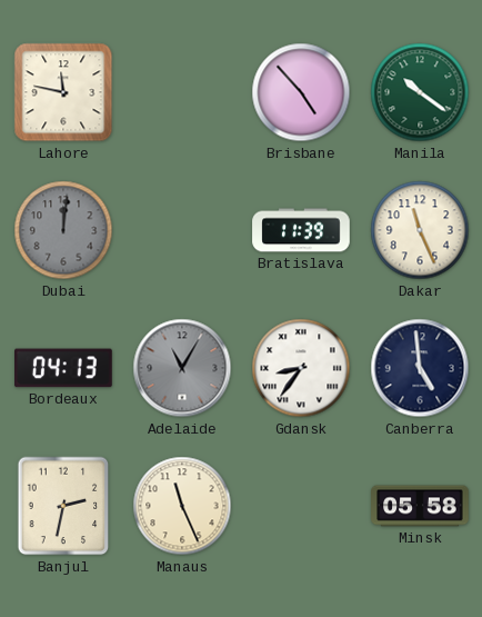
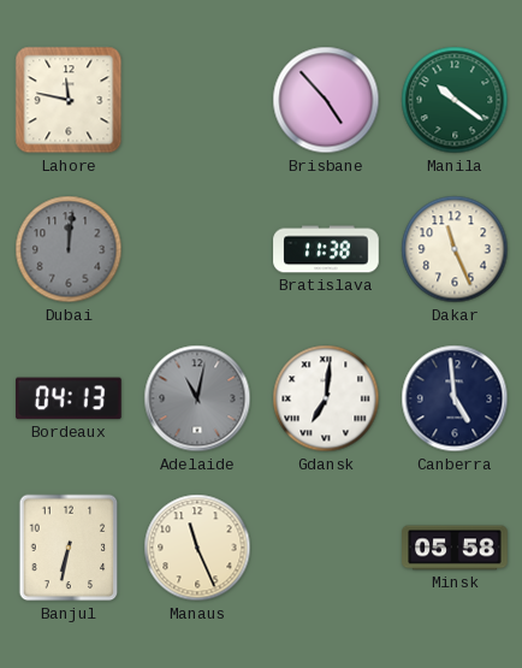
Bratislava: 11:39 -> 11:38
Adelaide: 11:05 -> 11:02
Gdansk: 8:36 -> 7:01
Banjul: 2:32 -> 6:32
